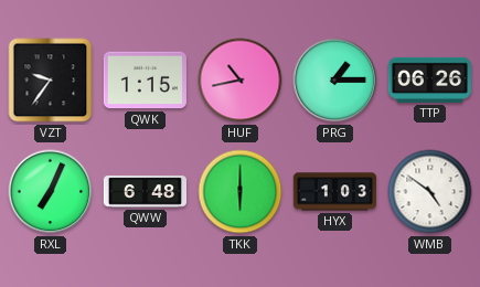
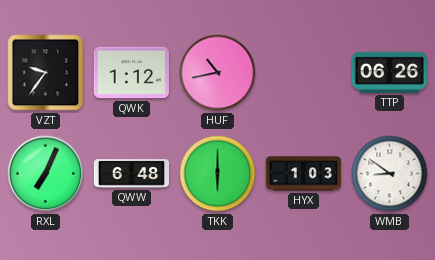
QWK: 1:15 -> 1:12
PRG: 1:15 -> none
WMB: 4:51 -> 8:51
